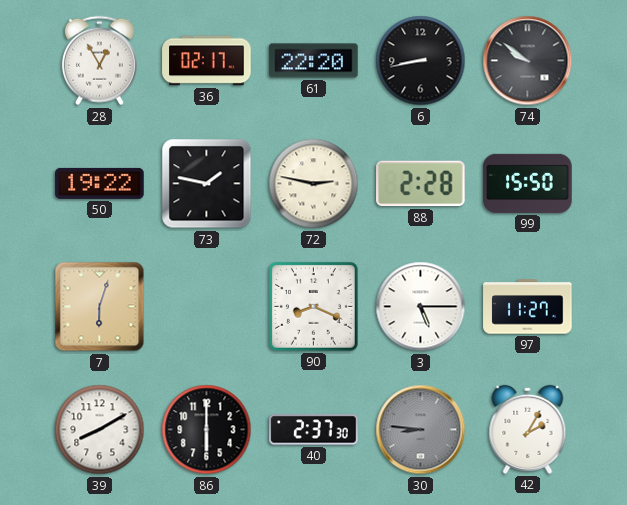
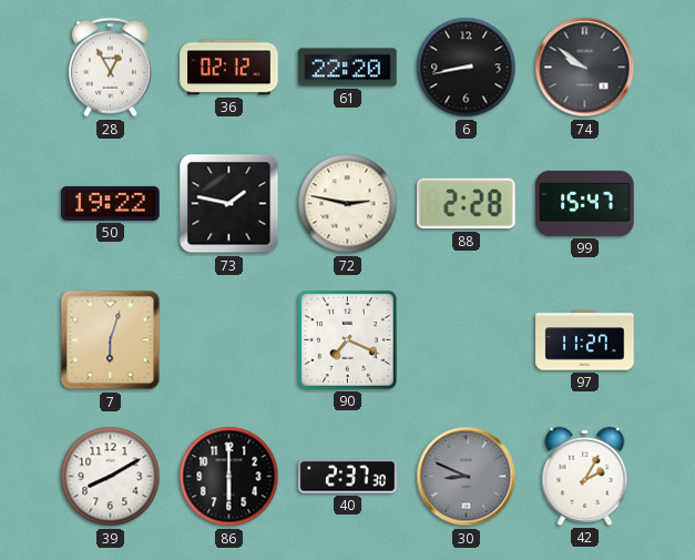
36: 02:17 -> 02:12
99: 15:50 -> 15:47
90: 8:19 -> 7:19
3: 5:15 -> none
30: 8:46 -> 8:49
